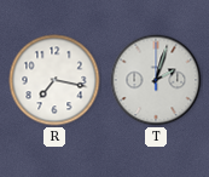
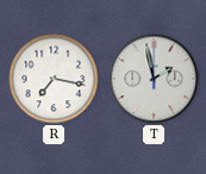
T: 2:03 -> 1:58
